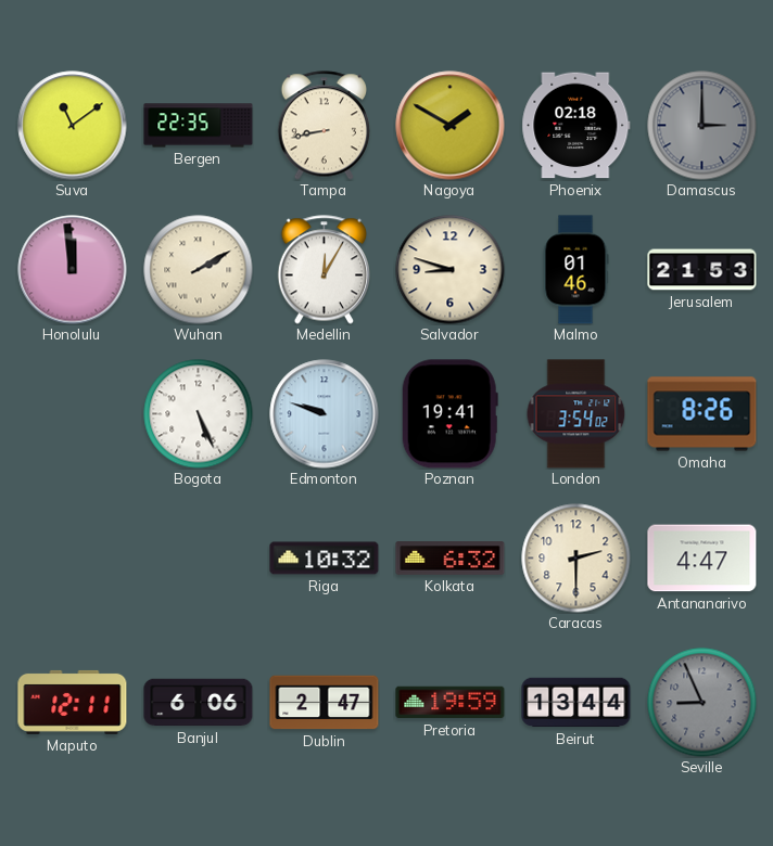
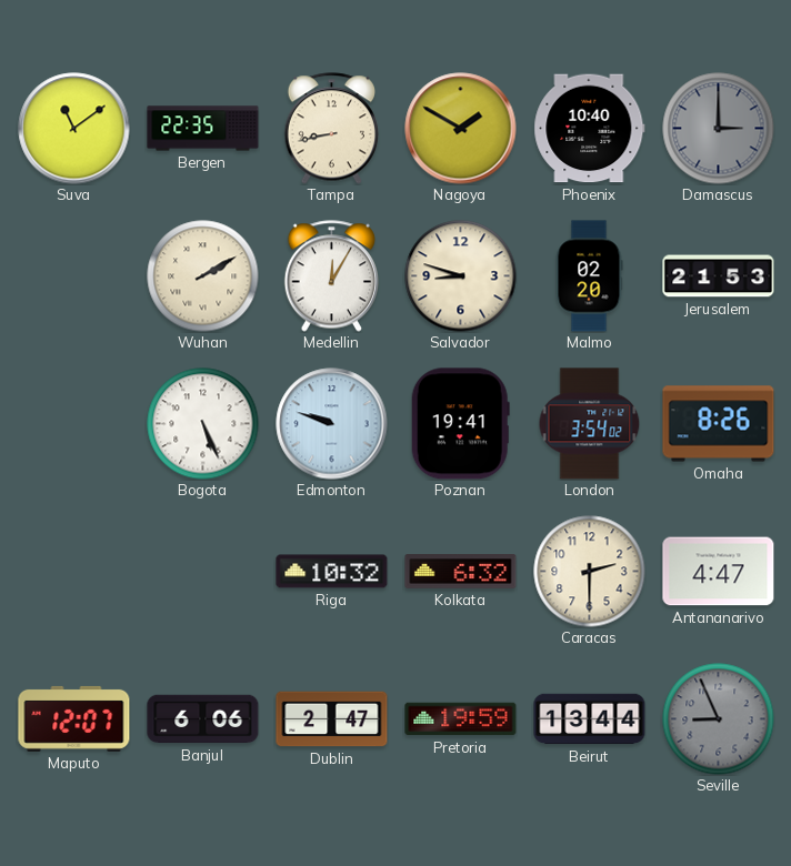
Phoenix: 02:18 -> 10:40
Honolulu: 11:59 -> none
Malmo: 01:46 -> 02:20
Maputo: 12:11 -> 12:07
